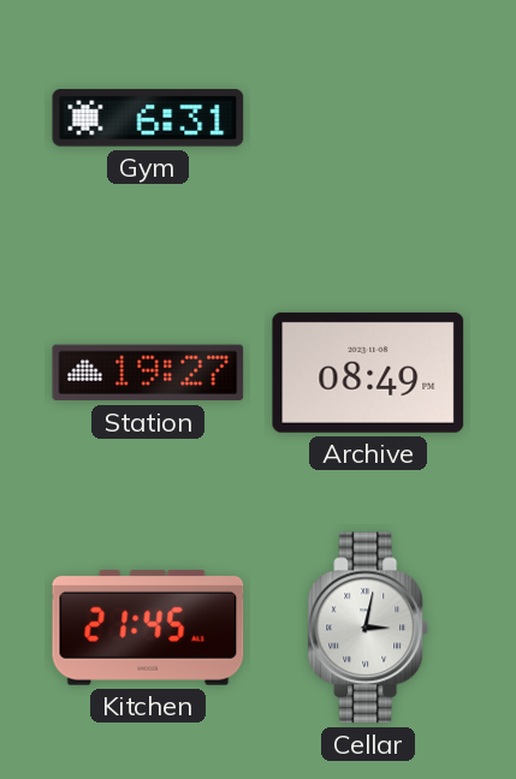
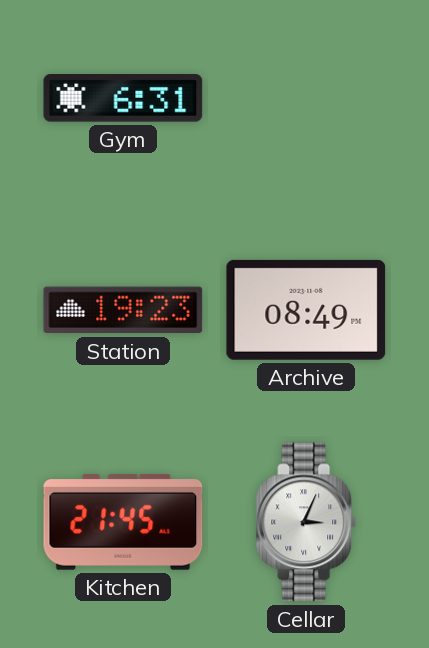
Station: 19:27 -> 19:23
Cellar: 3:02 -> 3:04
